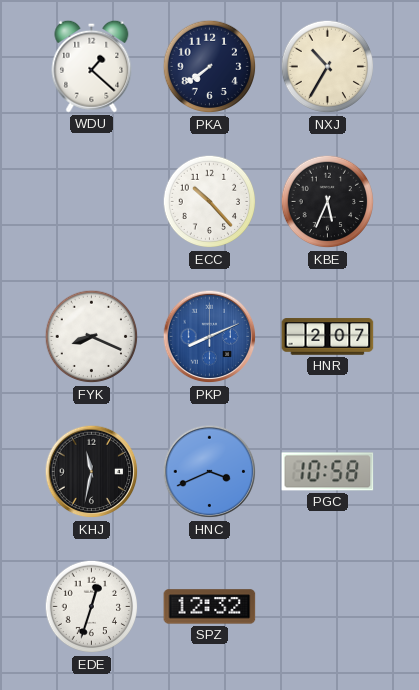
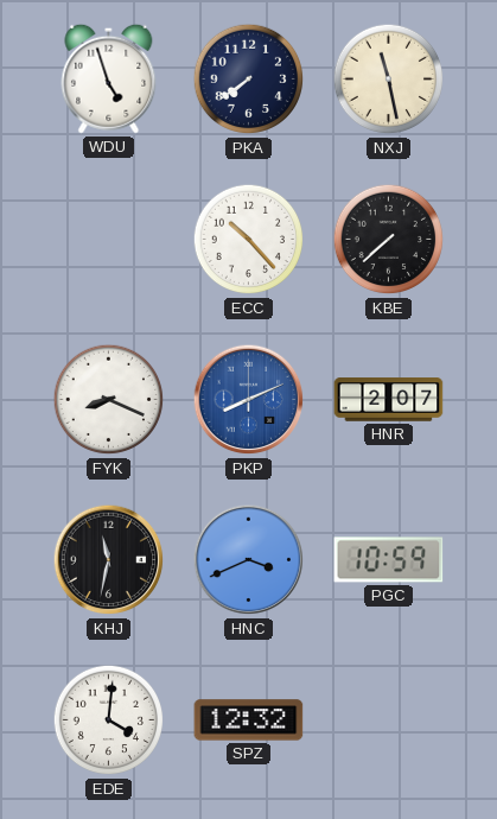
WDU: 1:22 -> 4:57
NXJ: 10:35 -> 11:28
KBE: 5:34 -> 7:38
PGC: 10:58 -> 10:59
EDE: 12:33 -> 4:01
